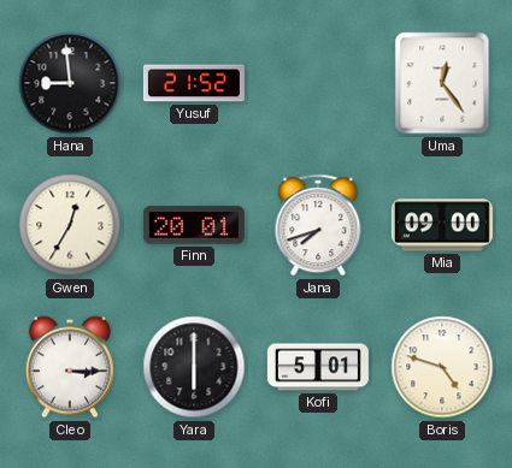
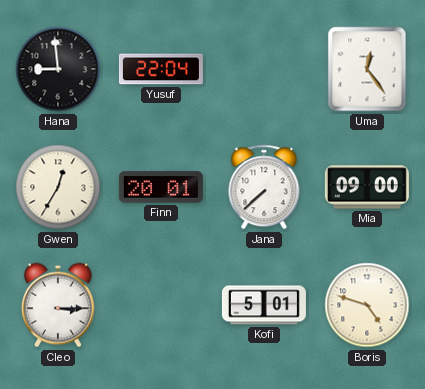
Yusuf: 21:52 -> 22:04
Jana: 7:42 -> 7:38
Yara: 6:00 -> none
